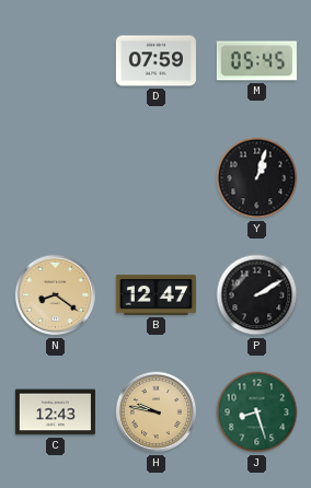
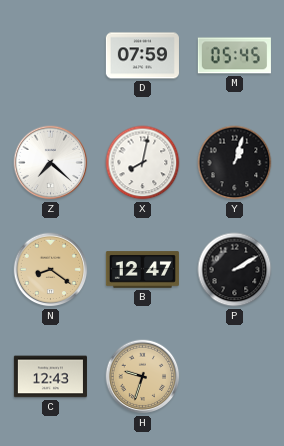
Z: none -> 7:22
X: none -> 8:02
H: 9:47 -> 9:33
J: 8:27 -> none
